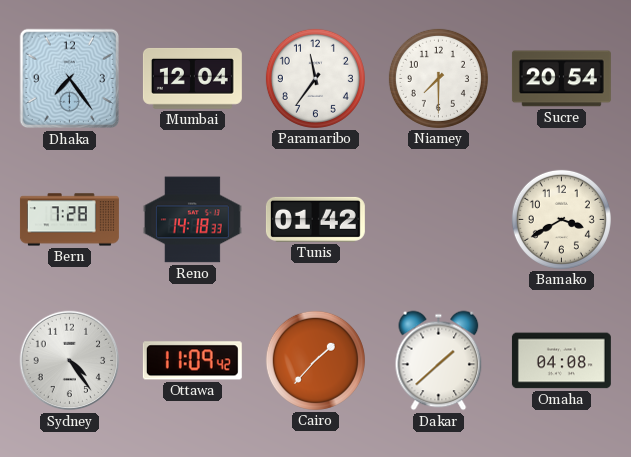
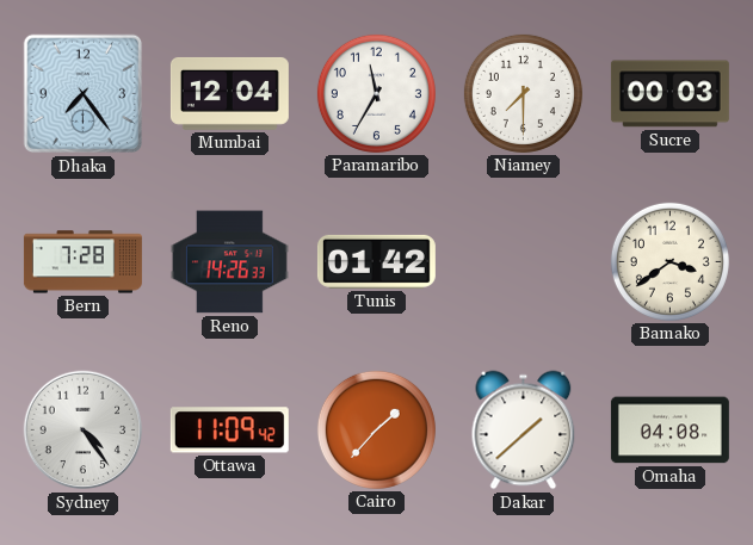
Paramaribo: 11:36 -> 11:35
Sucre: 20:54 -> 00:03
Reno: 14:18 -> 14:26
Bamako: 3:40 -> 3:39
